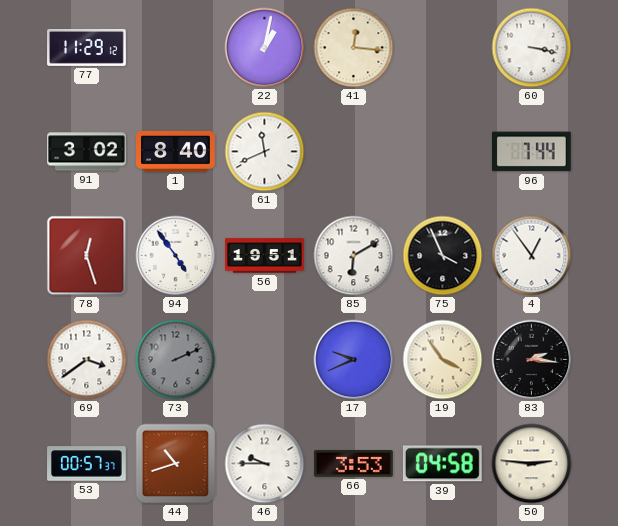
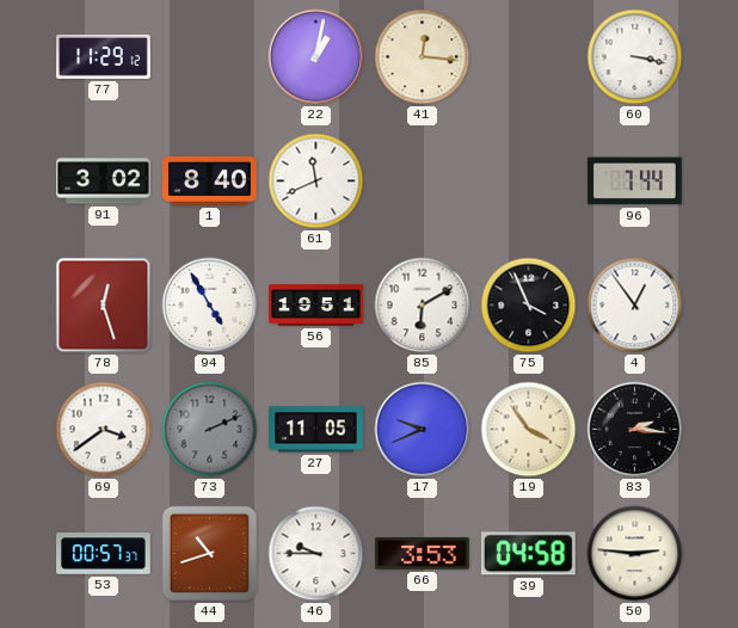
94: 4:54 -> 4:55
27: none -> 11:05
